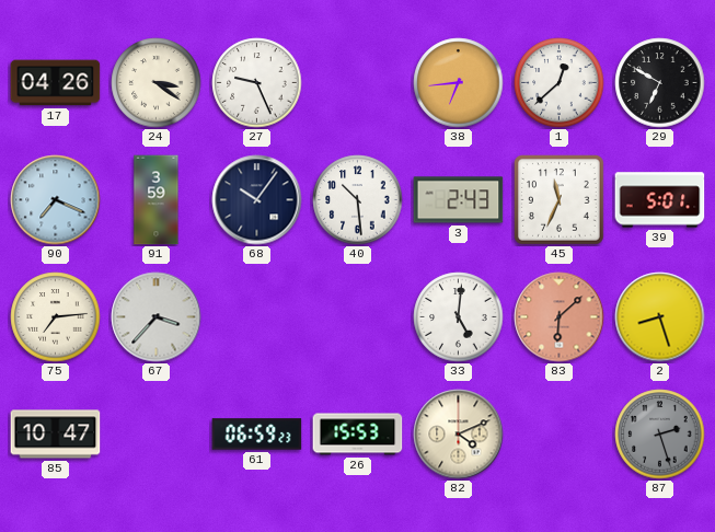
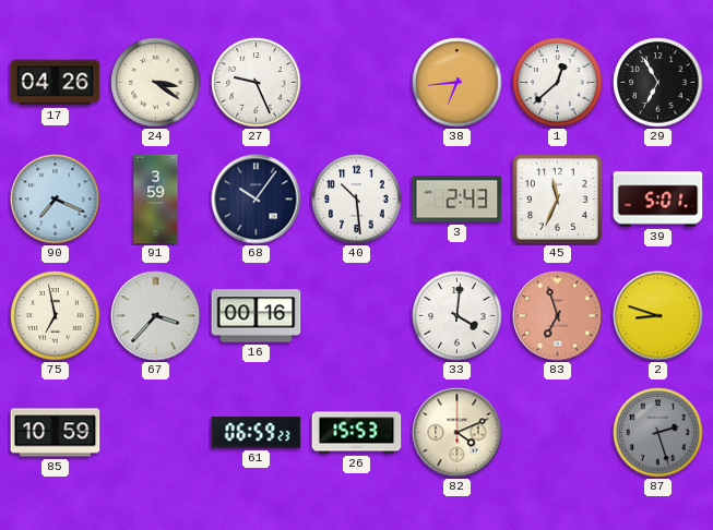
29: 6:50 -> 6:55
75: 7:14 -> 6:58
16: none -> 00:16
33: 5:01 -> 4:01
83: 6:08 -> 6:57
2: 8:27 -> 8:48
85: 10:47 -> 10:59
